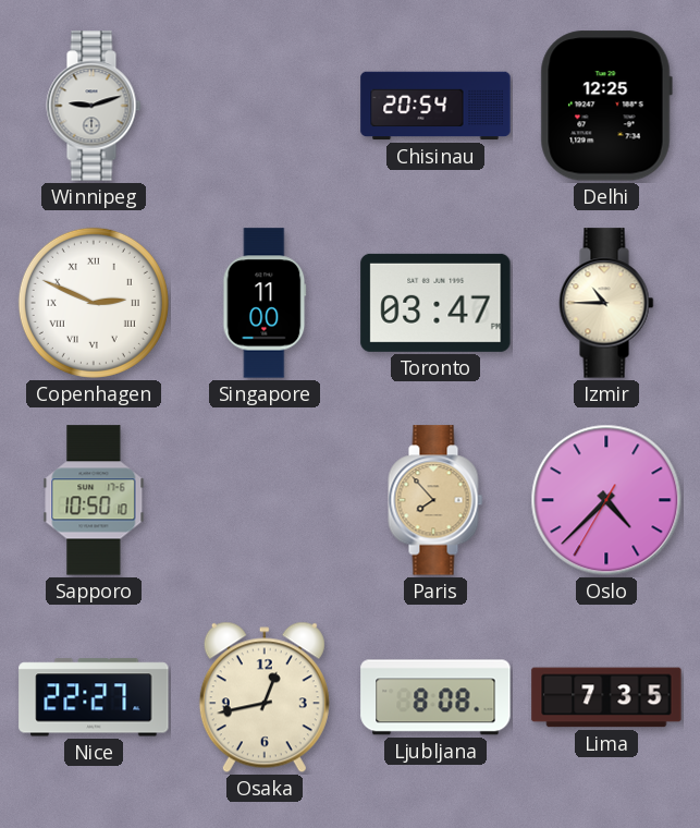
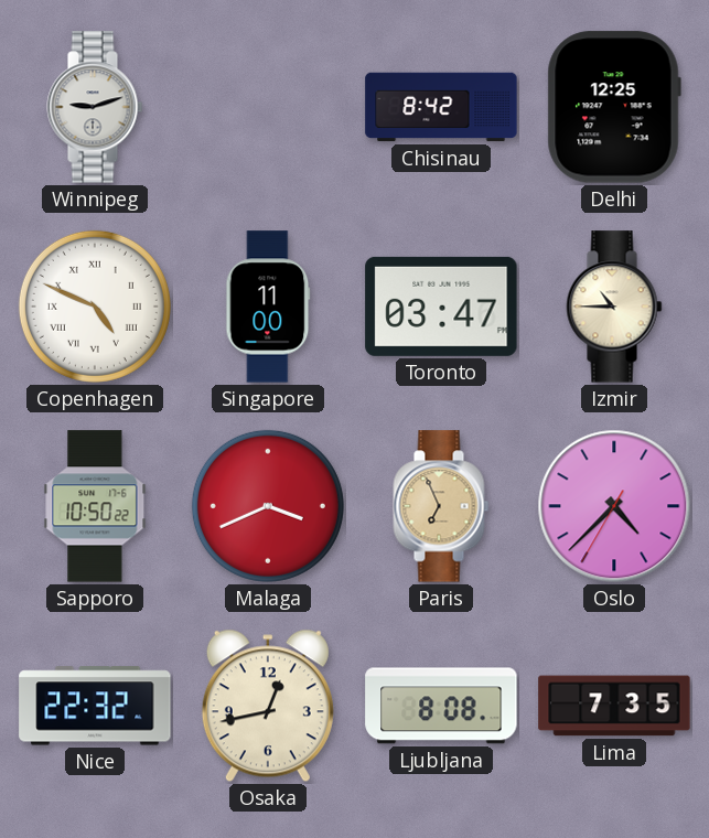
Chisinau: 20:54 -> 8:42
Copenhagen: 2:49 -> 4:49
Sapporo: 10:50:10 -> 10:50:22
Malaga: none -> 3:41
Paris: 7:53 -> 6:56
Nice: 22:27 -> 22:32
